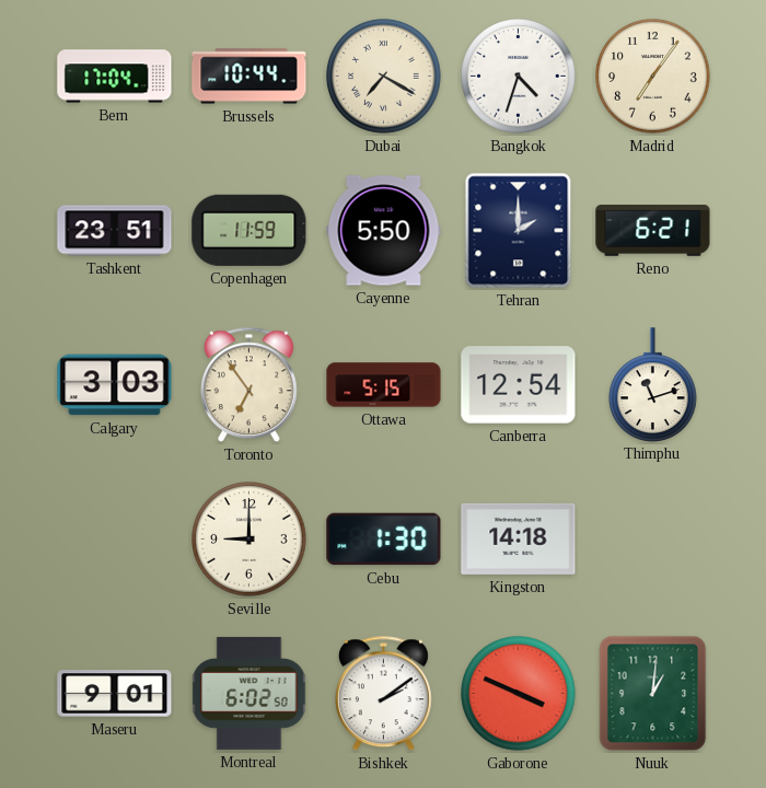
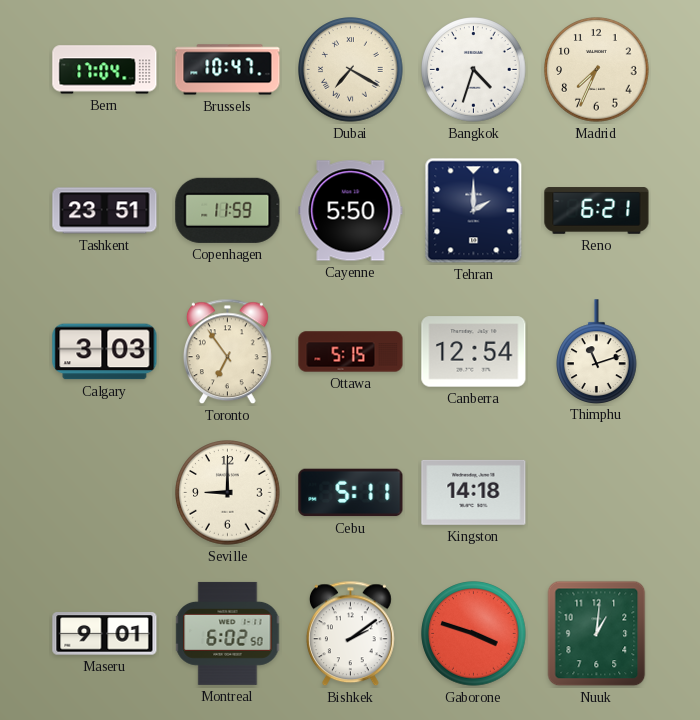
Brussels: 10:44 -> 10:47
Madrid: 7:06 -> 7:34
Cebu: 1:30 -> 5:11
Gaborone: 3:49 -> 3:48
